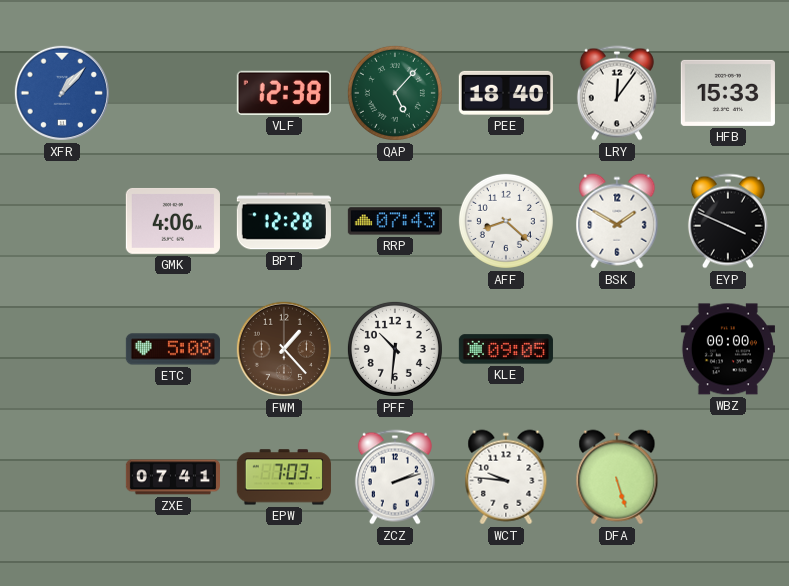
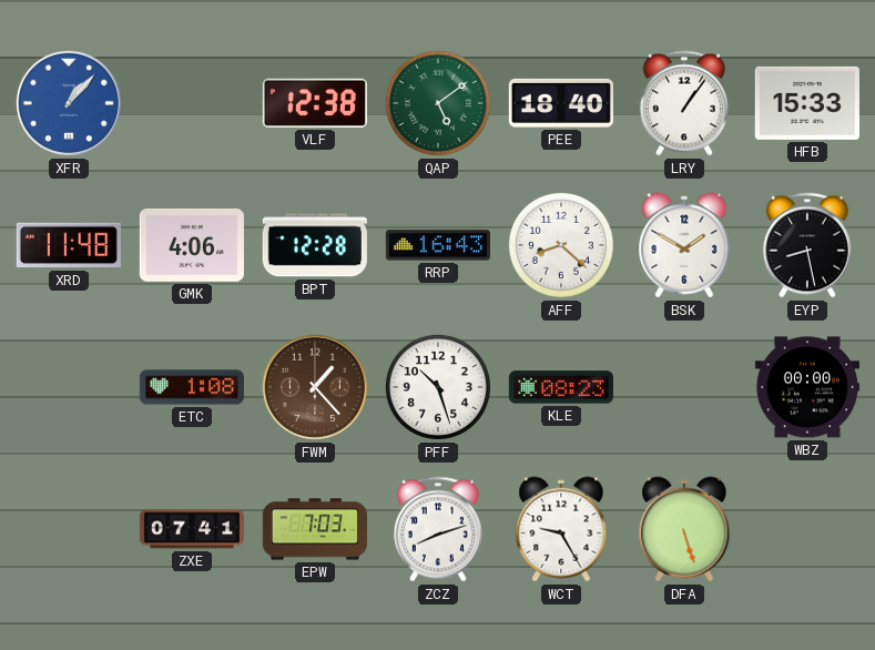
QAP: 5:07 -> 5:09
LRY: 12:06 -> 1:06
XRD: none -> 11:48
RRP: 07:43 -> 16:43
EYP: 3:49 -> 8:28
ETC: 5:08 -> 1:08
PFF: 10:31 -> 10:27
KLE: 09:05 -> 08:23
ZCZ: 2:12 -> 8:12
WCT: 9:46 -> 9:25
